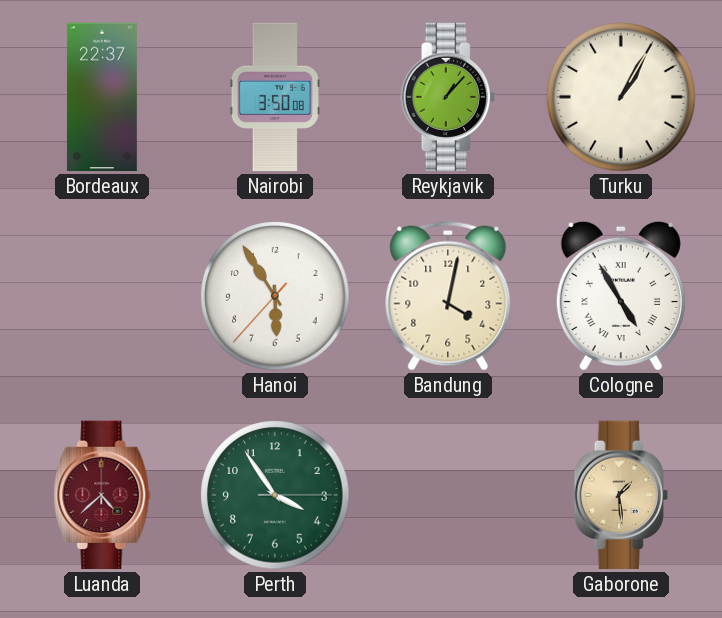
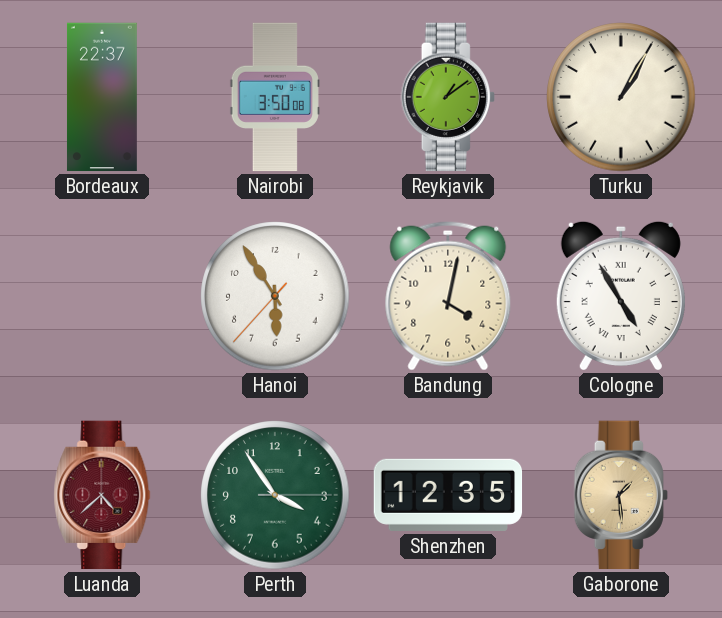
Reykjavik: 1:07 -> 1:09
Shenzhen: none -> 12:35
